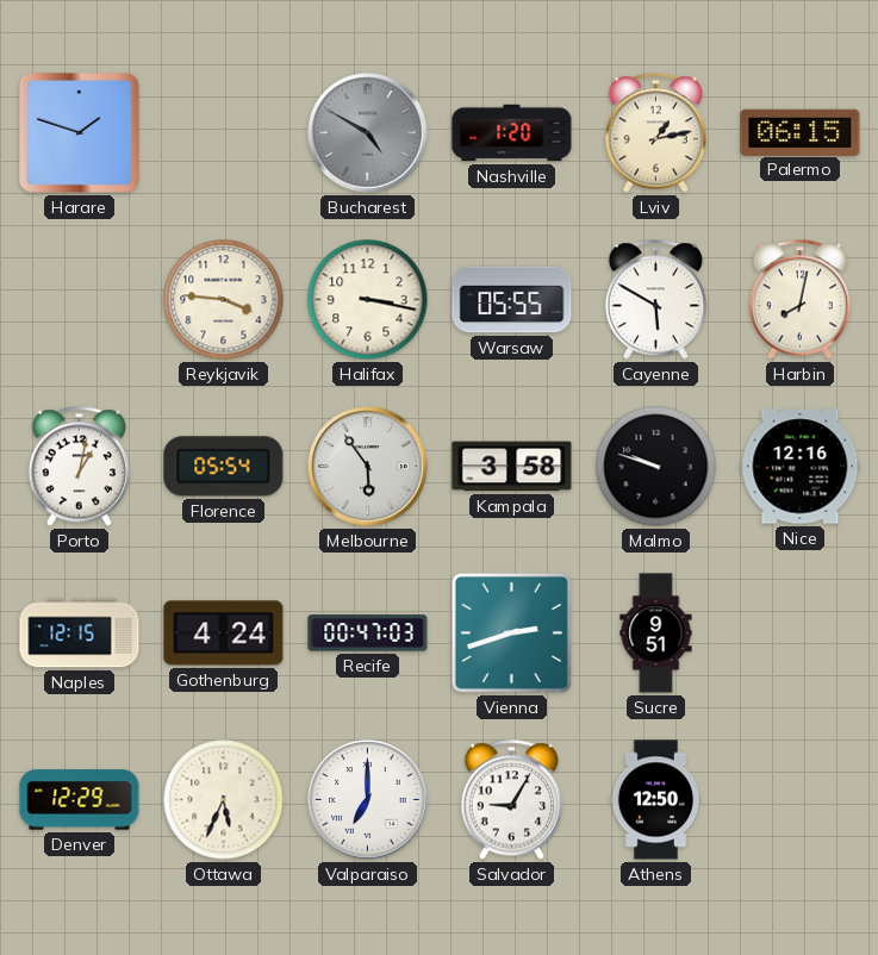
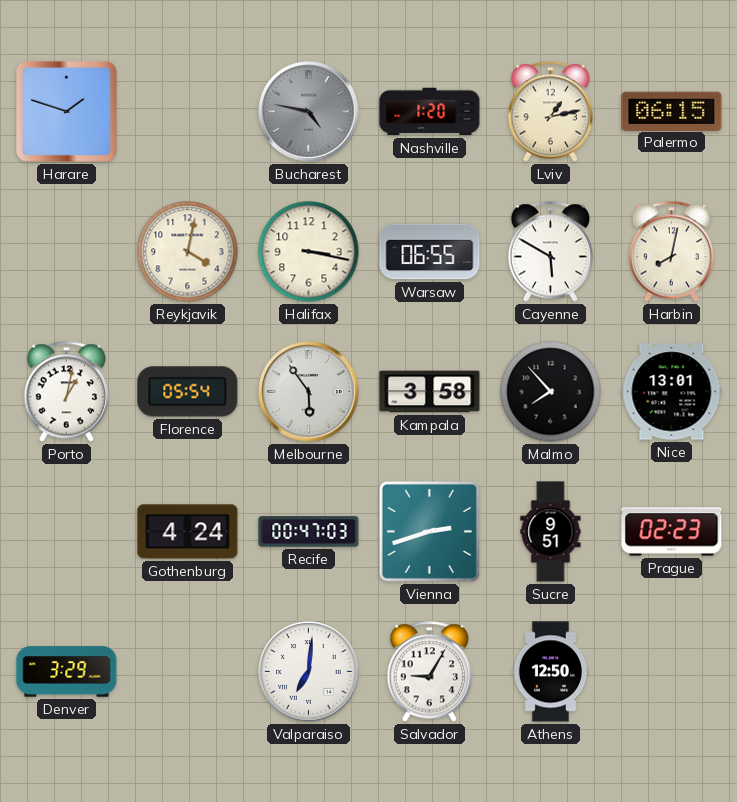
Bucharest: 4:50 -> 4:47
Reykjavik: 3:46 -> 4:02
Warsaw: 05:55 -> 06:55
Malmo: 9:48 -> 7:53
Nice: 12:16 -> 13:01
Naples: 12:15 -> none
Prague: none -> 02:23
Denver: 12:29 -> 3:29
Ottawa: 5:34 -> none
Valparaiso: 7:00 -> 7:01
